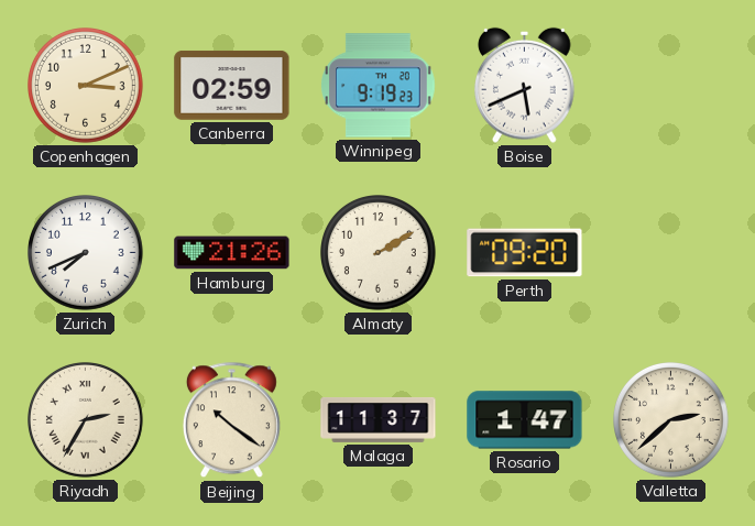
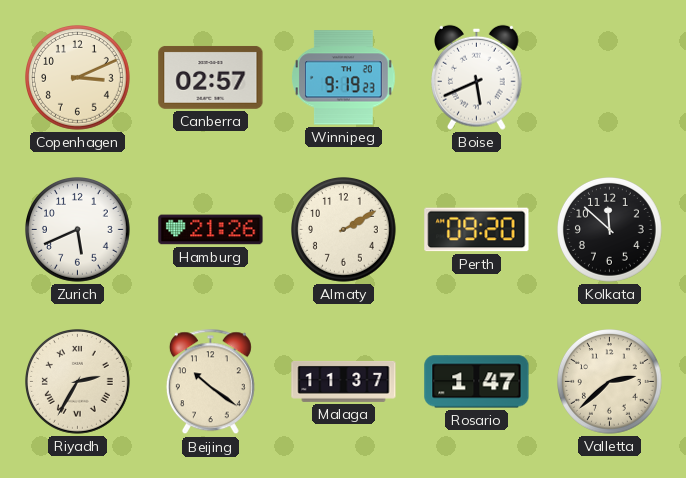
Canberra: 02:59 -> 02:57
Zurich: 7:41 -> 5:41
Kolkata: none -> 11:52
